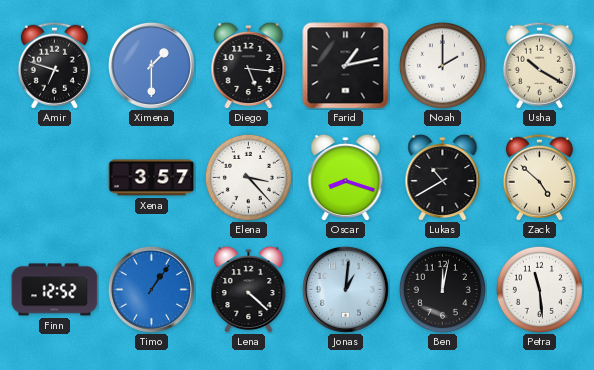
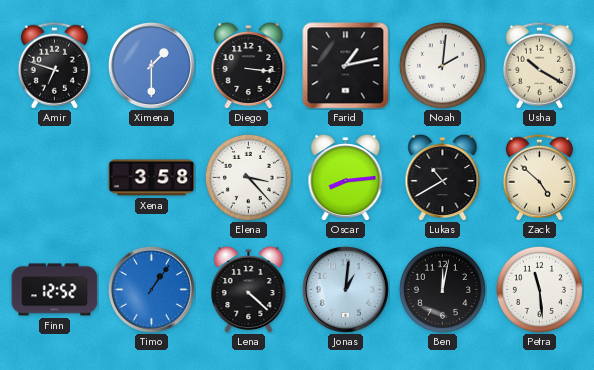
Diego: 5:16 -> 3:16
Noah: 2:00 -> 2:01
Xena: 3:57 -> 3:58
Oscar: 8:18 -> 8:14
